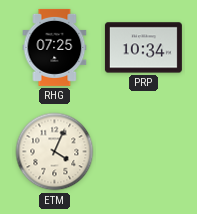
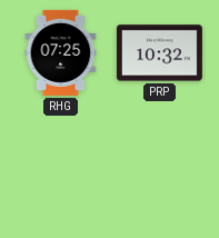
PRP: 10:34 -> 10:32
ETM: 4:04 -> none
